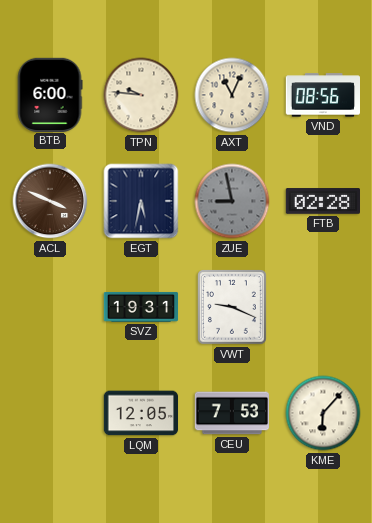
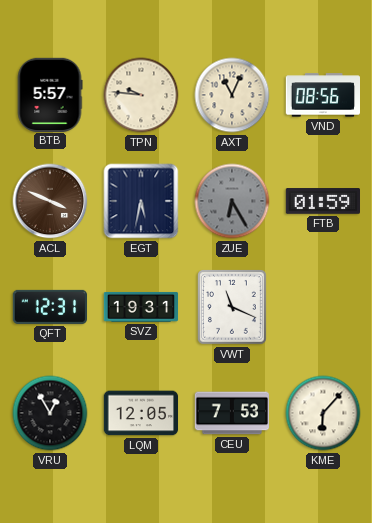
BTB: 6:00 -> 5:57
ZUE: 8:58 -> 6:25
FTB: 02:28 -> 01:59
QFT: none -> 12:31
VWT: 9:19 -> 11:19
VRU: none -> 12:55
